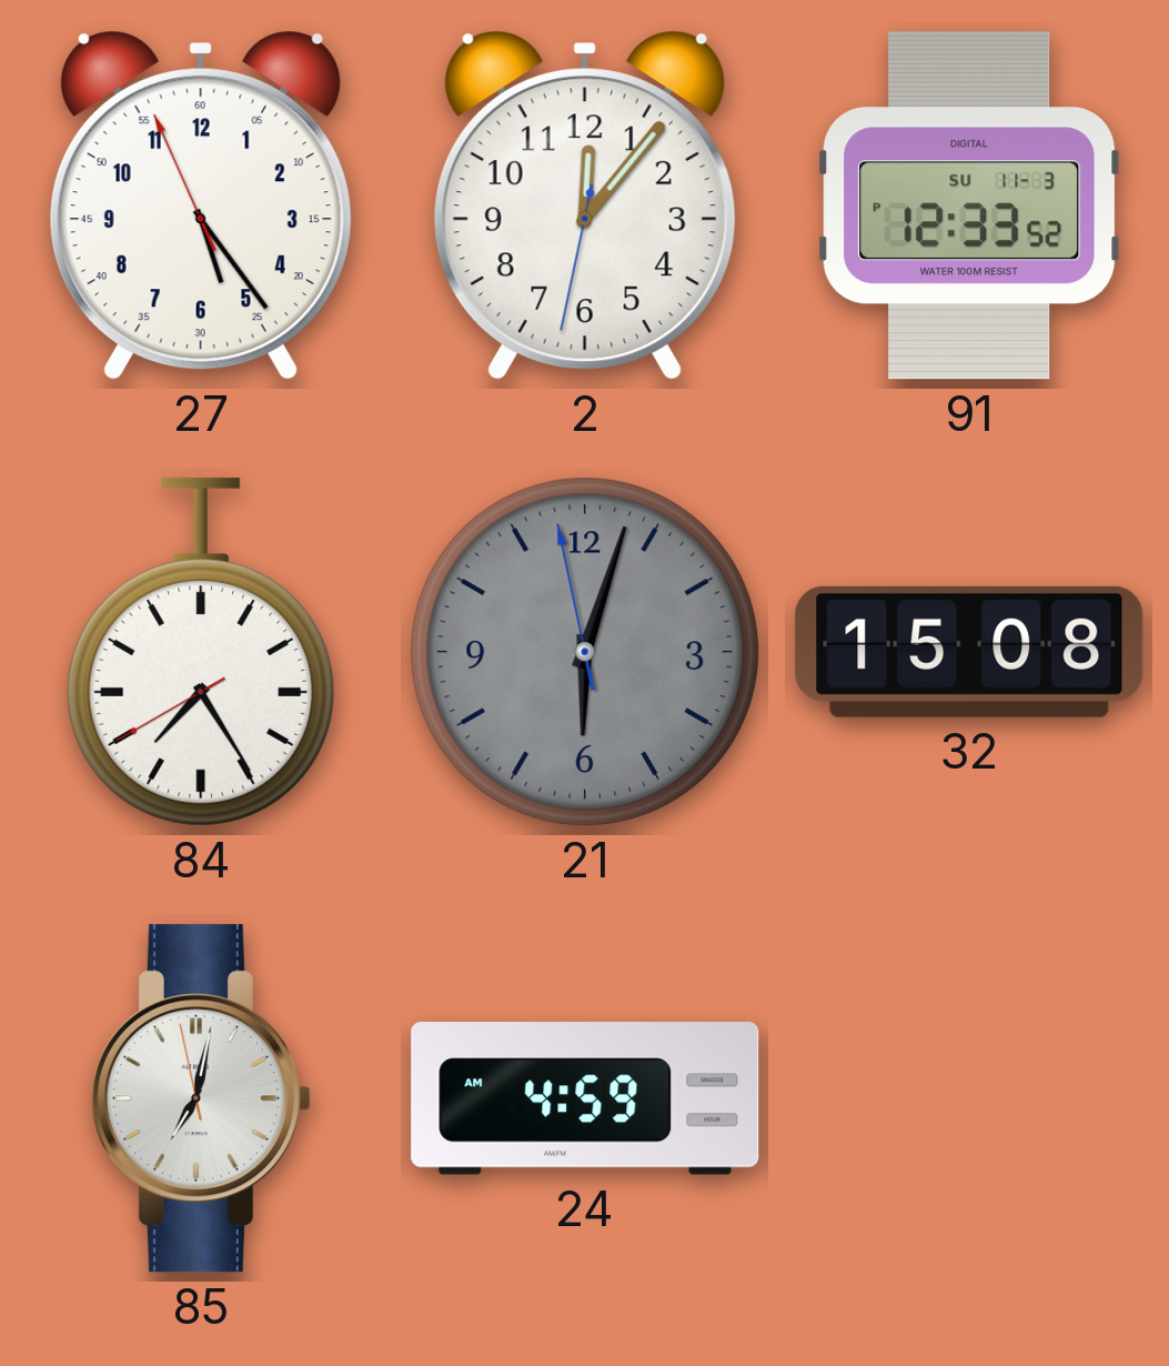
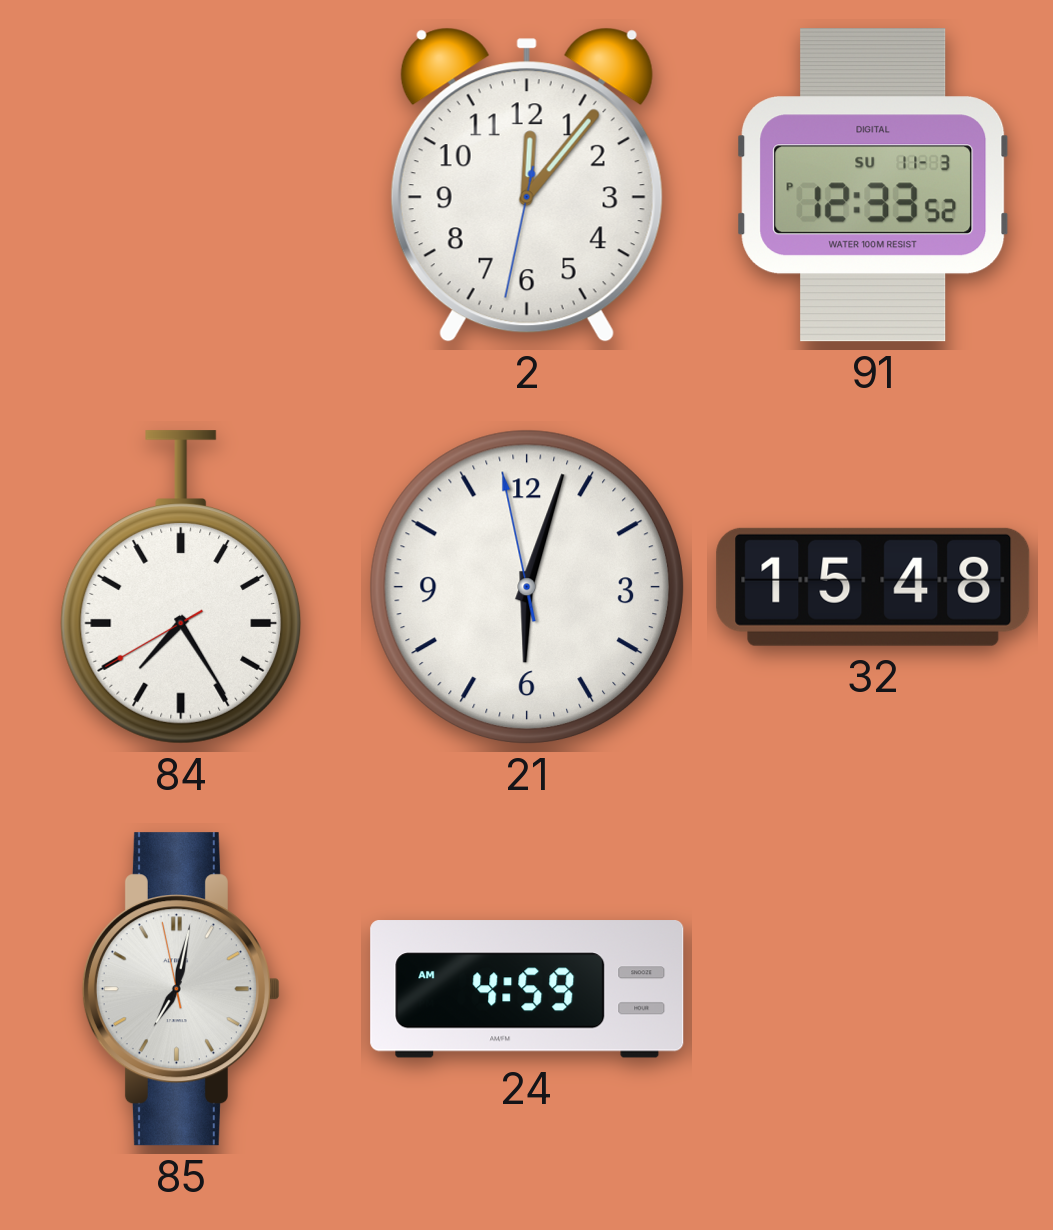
27: 5:23 -> none
21 dial: grey -> white
32: 15:08 -> 15:48
